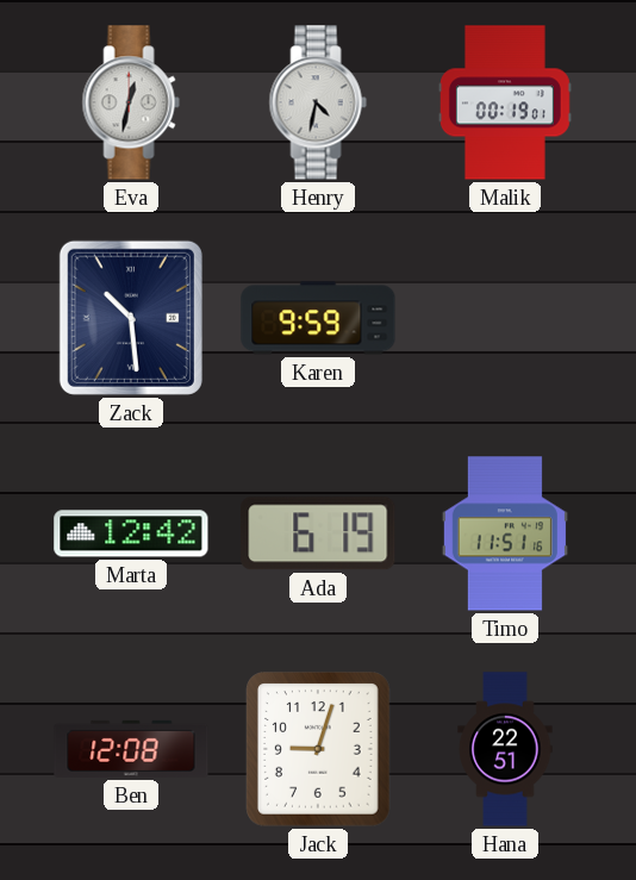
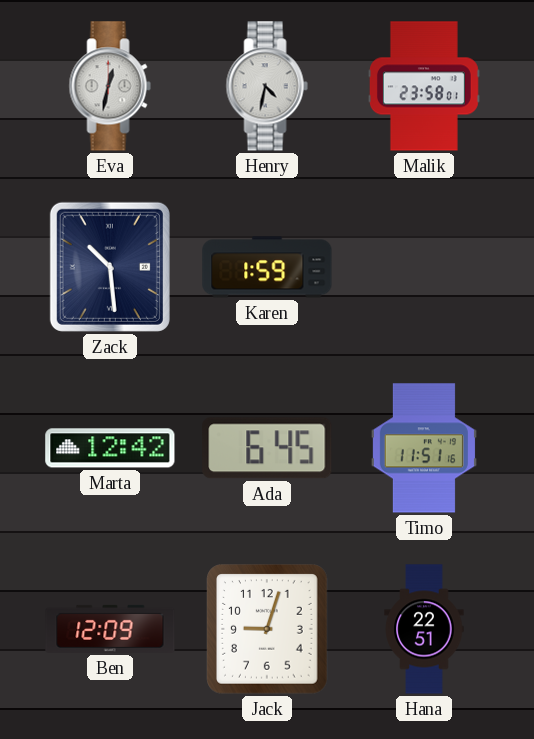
Malik: 00:19 -> 23:58
Karen: 9:59 -> 1:59
Ada: 6:19 -> 6:45
Ben: 12:08 -> 12:09
